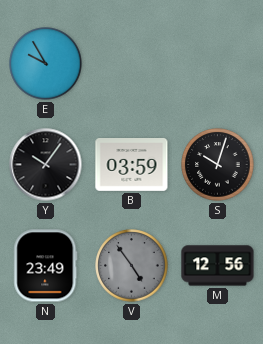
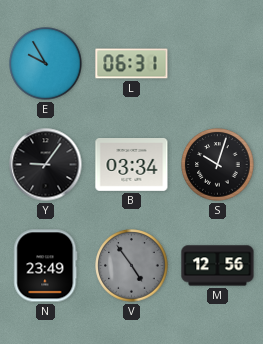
L: none -> 06:31
Y: 10:06 -> 9:06
B: 03:59 -> 03:34
